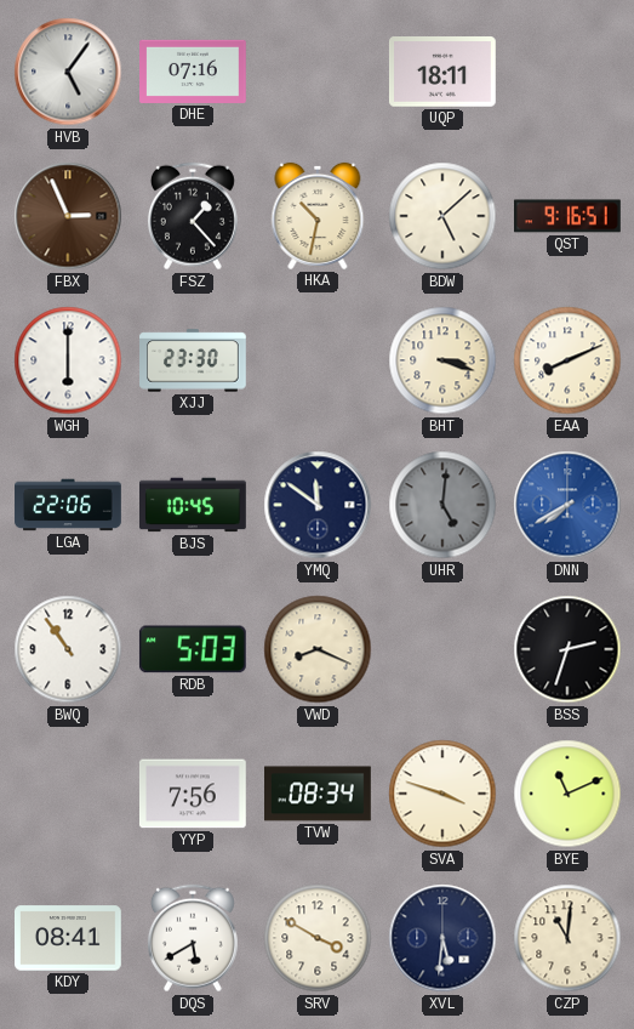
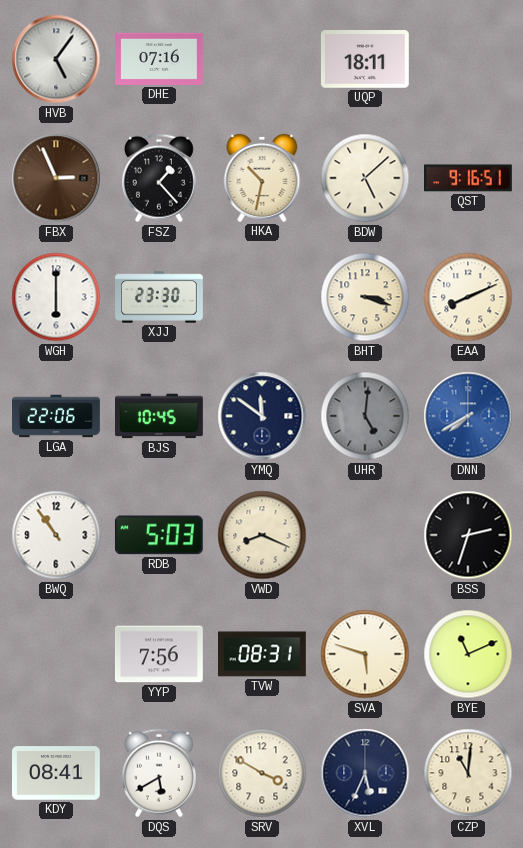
TVW: 08:34 -> 08:31
SVA: 3:48 -> 5:48
XVL: 5:31 -> 5:34
